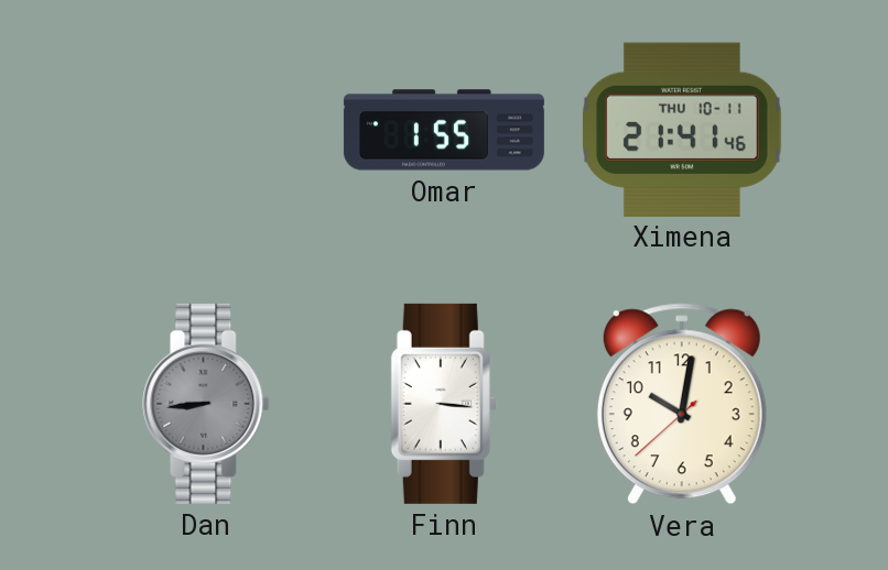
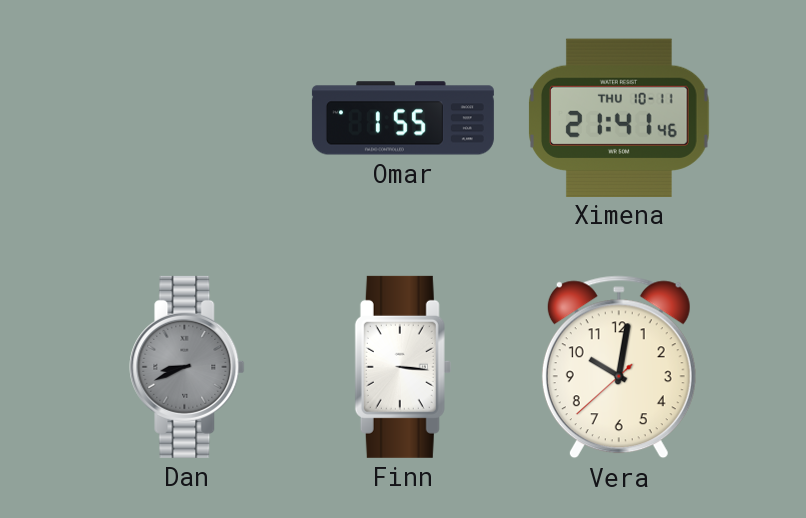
Dan: 8:44 -> 8:41
